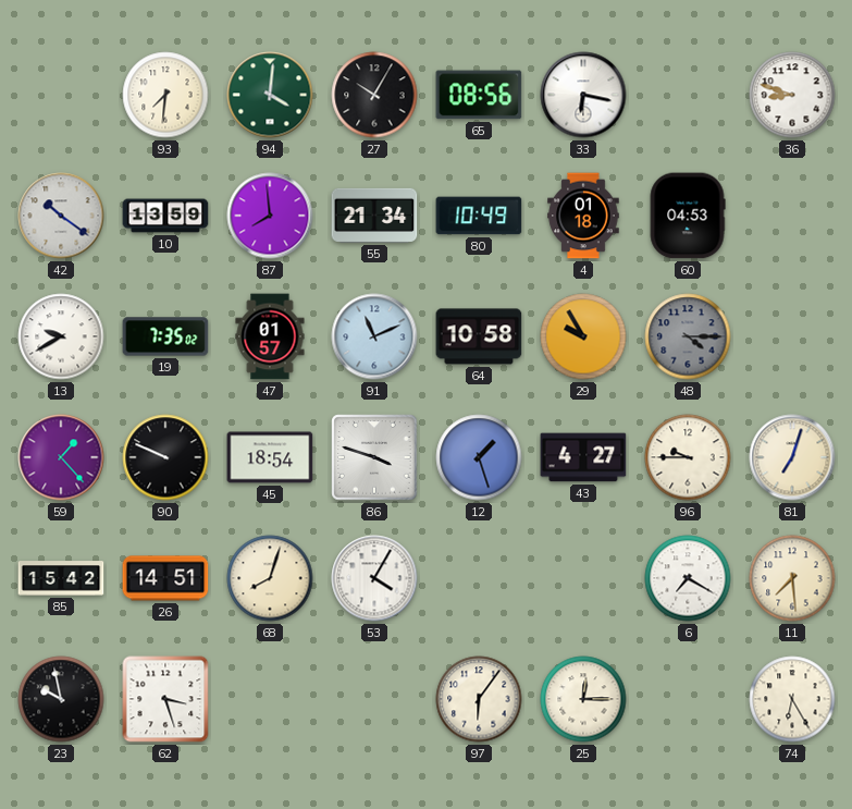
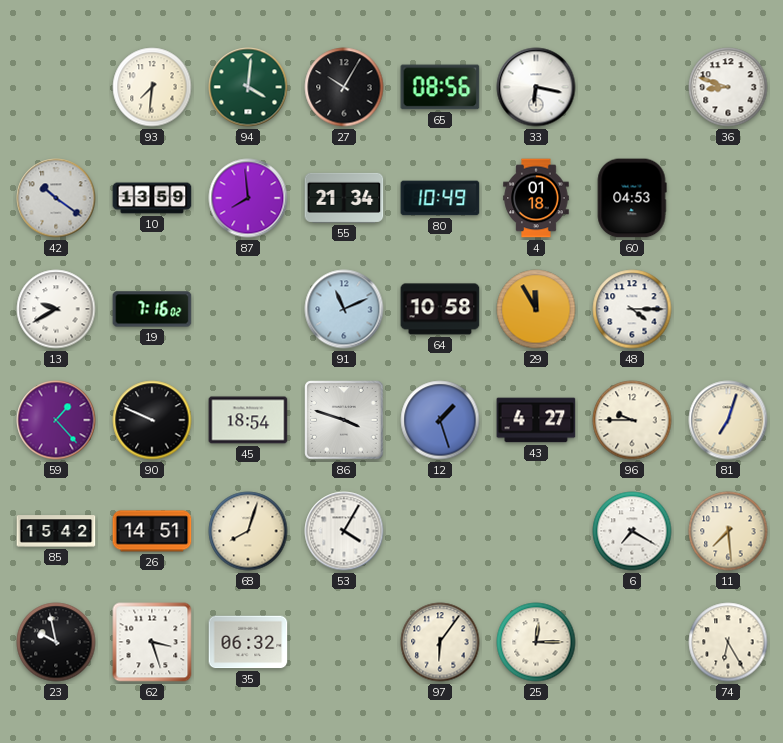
19: 7:35 -> 7:16
47: 01:57 -> none
29: 9:55 -> 11:55
48 dial: grey -> white
35: none -> 06:32
